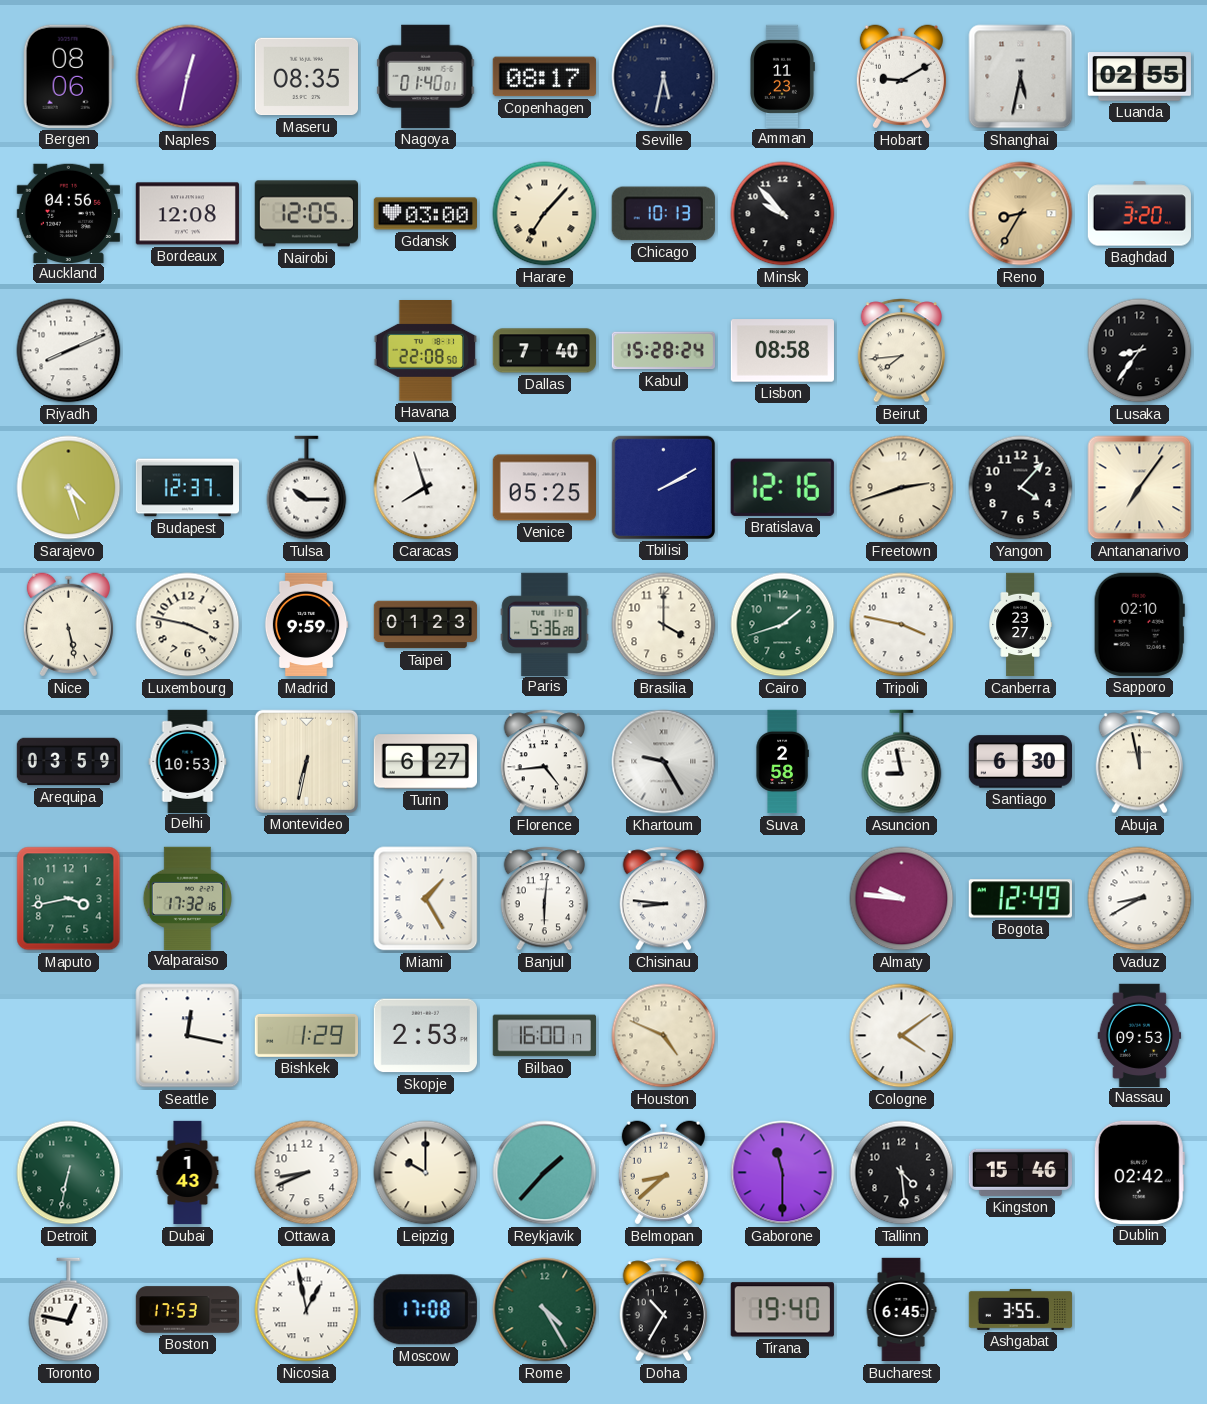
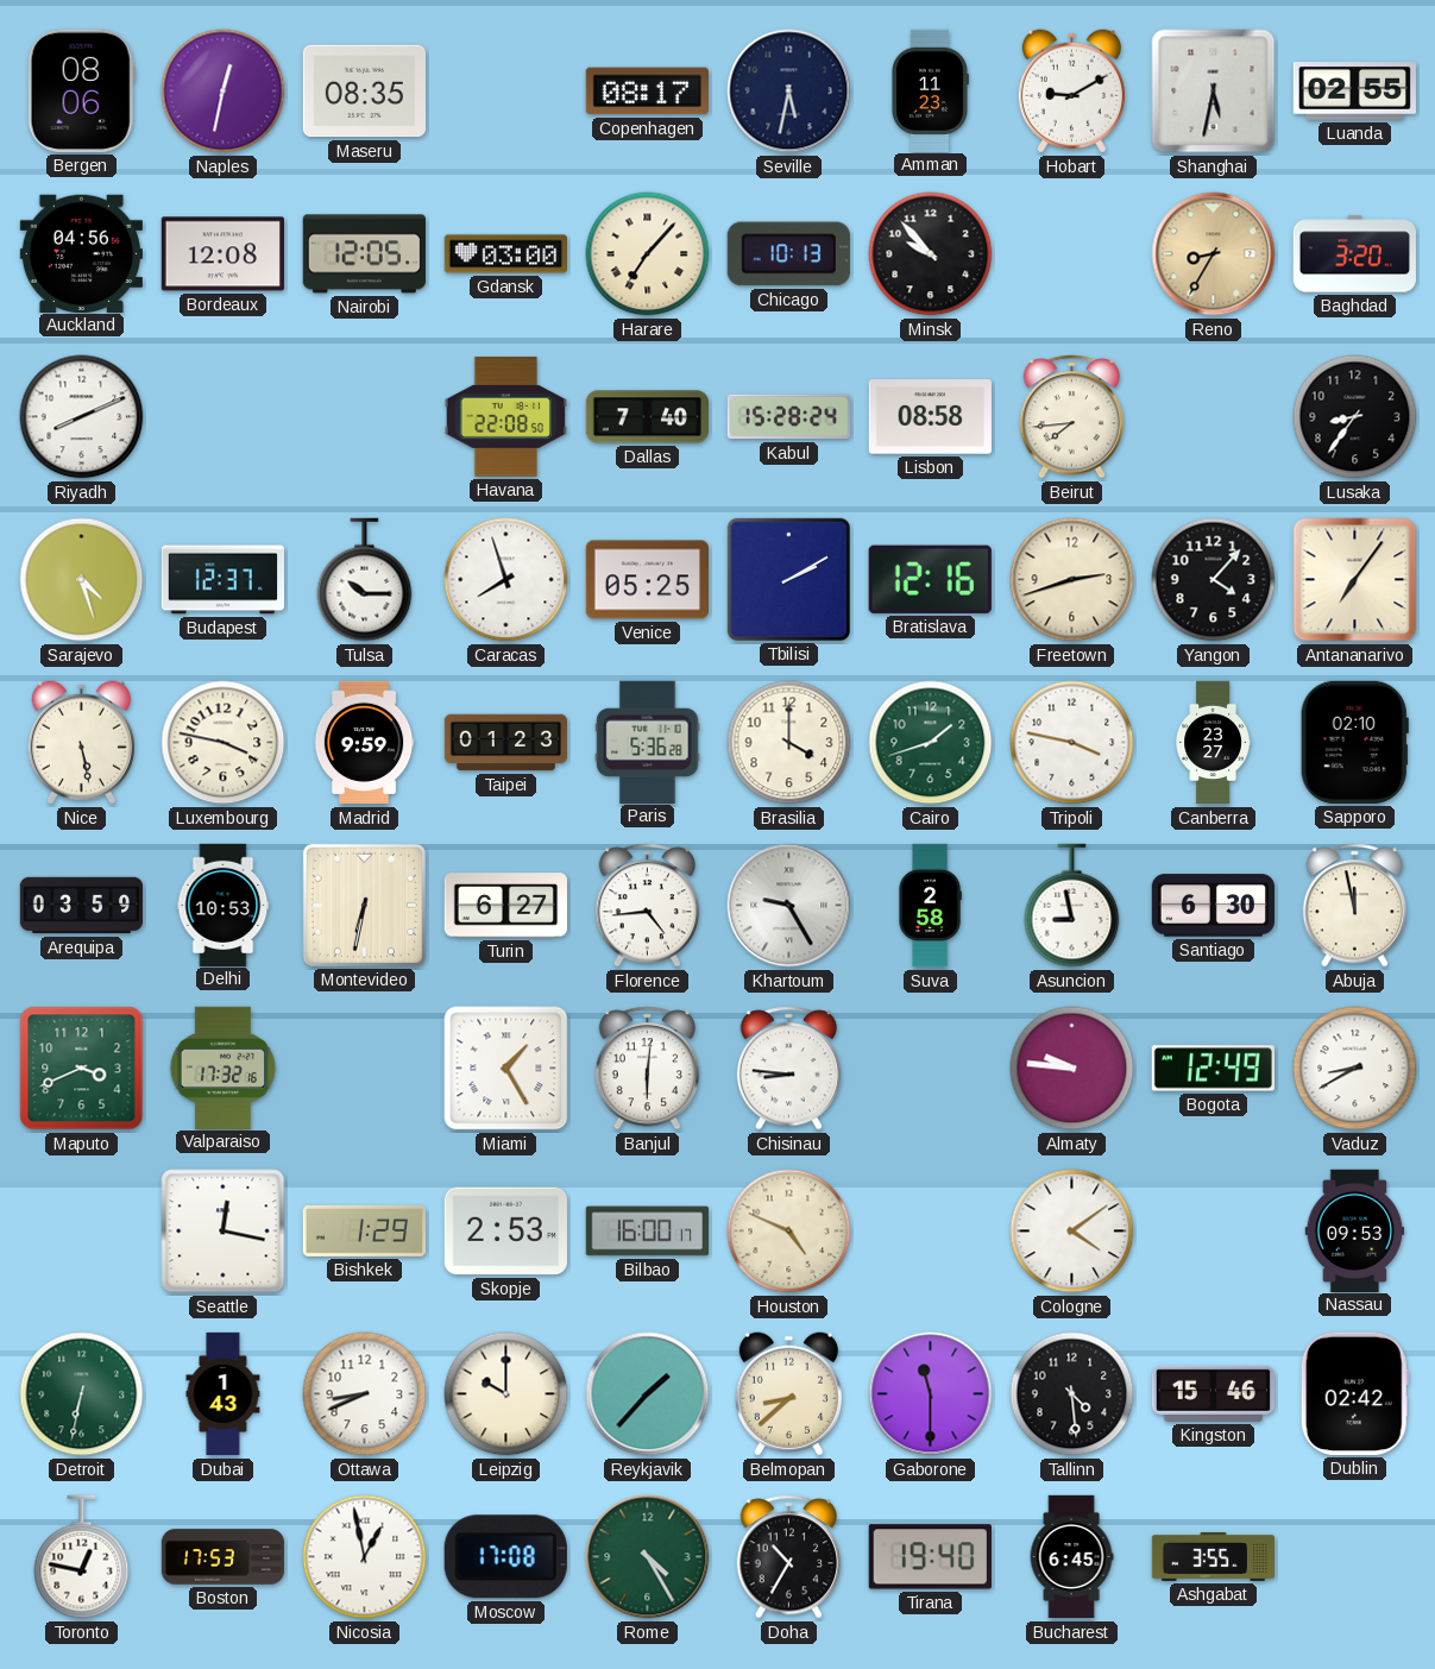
Nagoya: 01:40 -> none
Maputo: 3:43 -> 3:41
